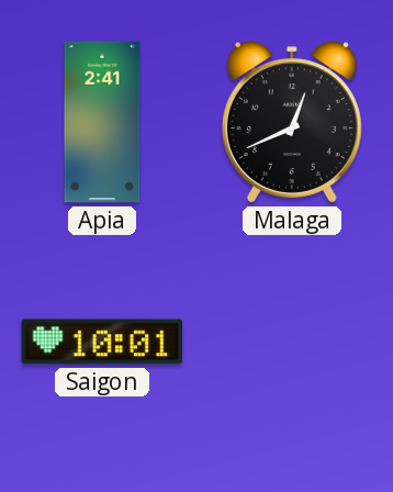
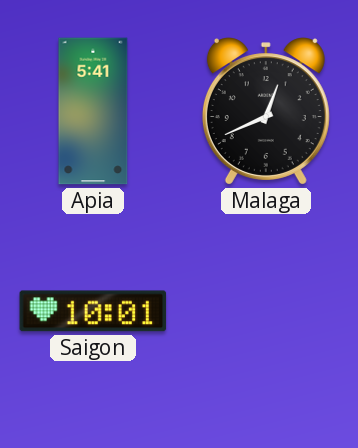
Apia: 2:41 -> 5:41
